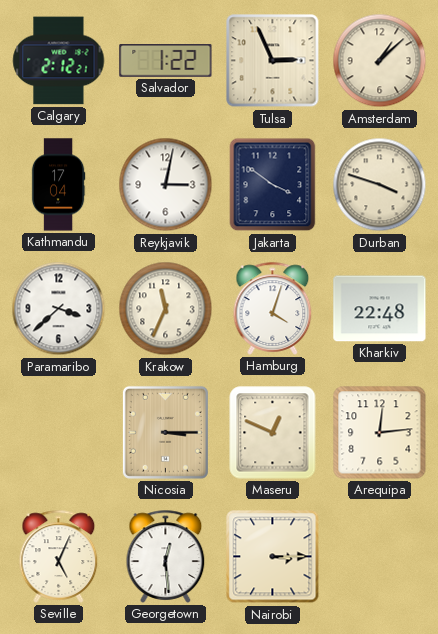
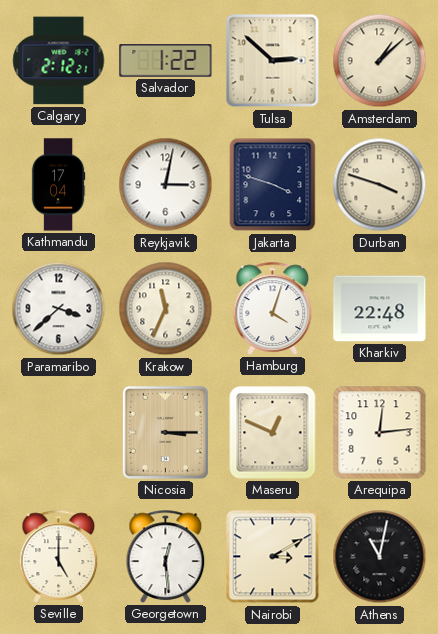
Tulsa: 2:56 -> 2:52
Jakarta: 3:51 -> 3:48
Seville: 5:04 -> 5:00
Nairobi: 3:15 -> 3:10
Athens: none -> 11:02
